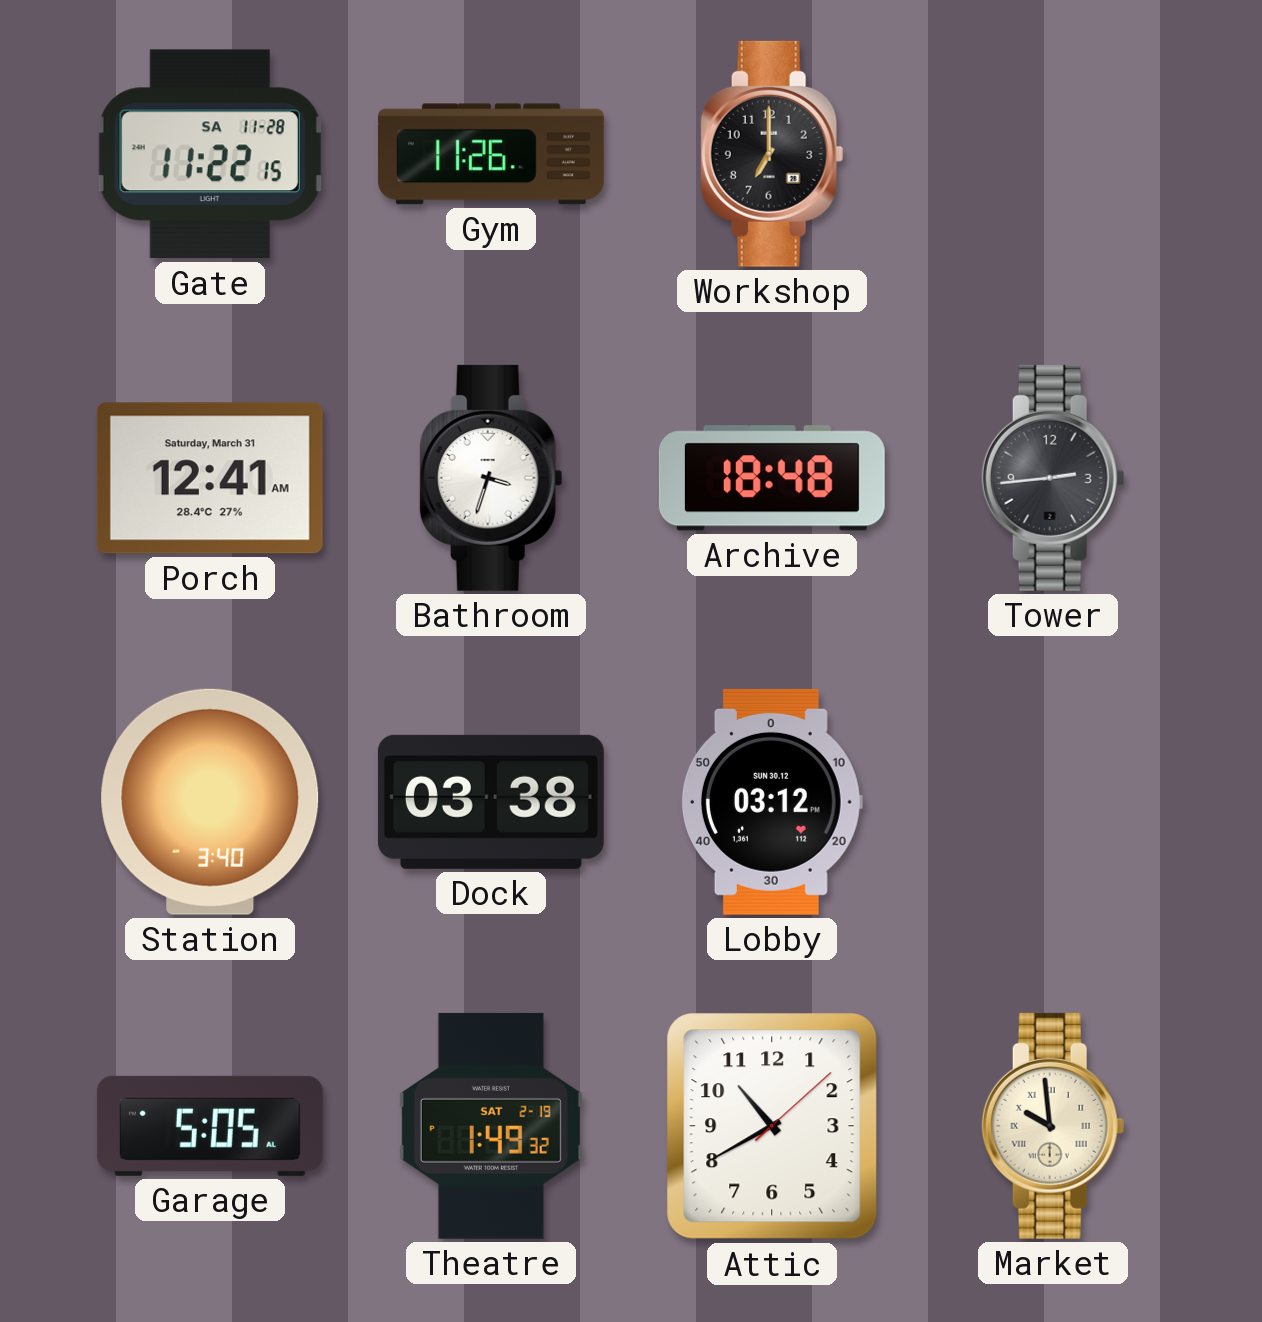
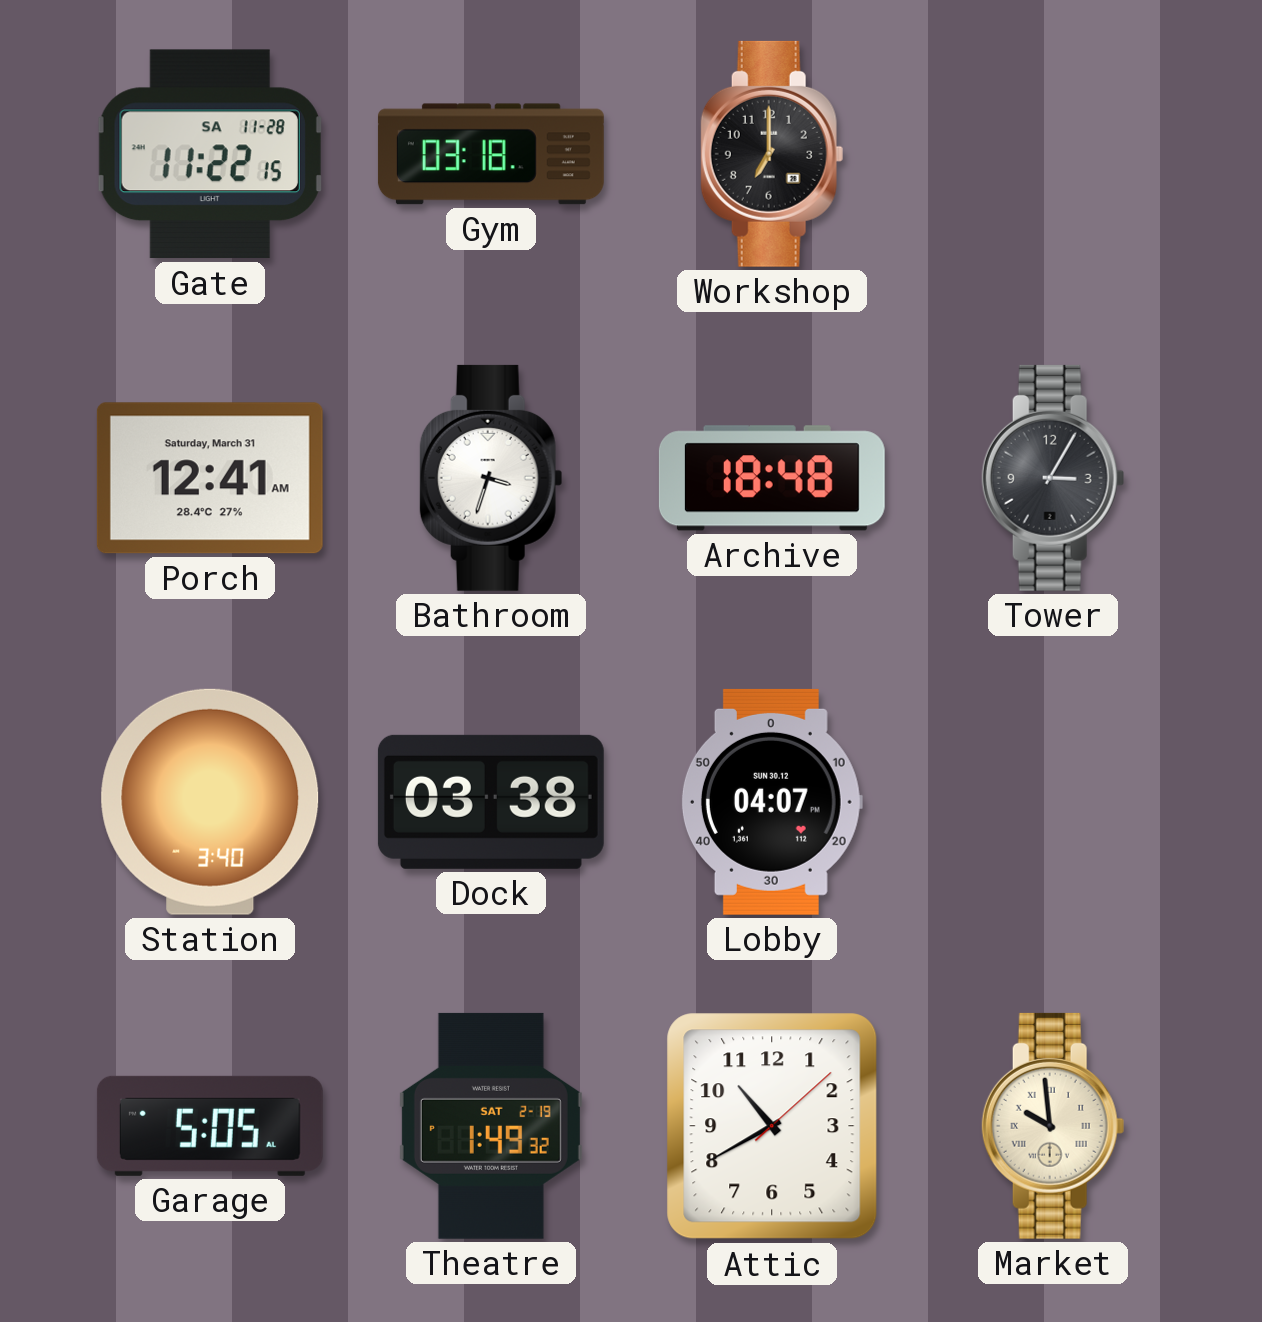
Gym: 11:26 -> 03:18
Tower: 2:44 -> 3:05
Lobby: 03:12 -> 04:07
